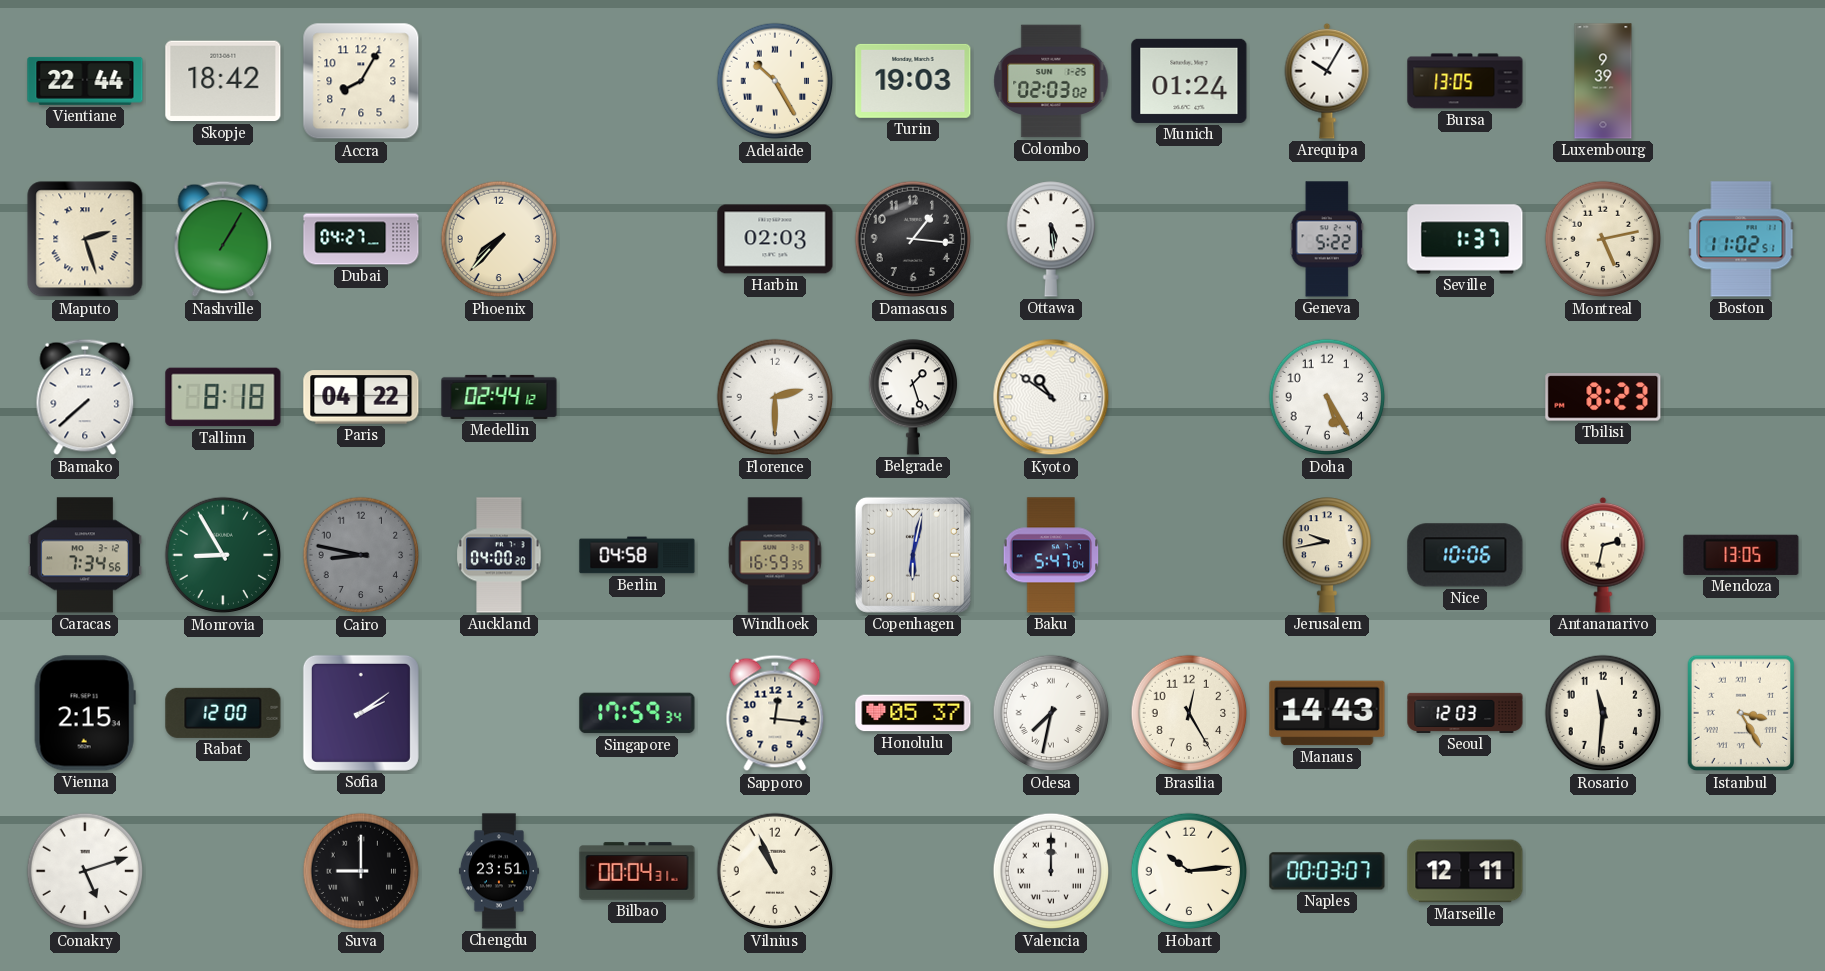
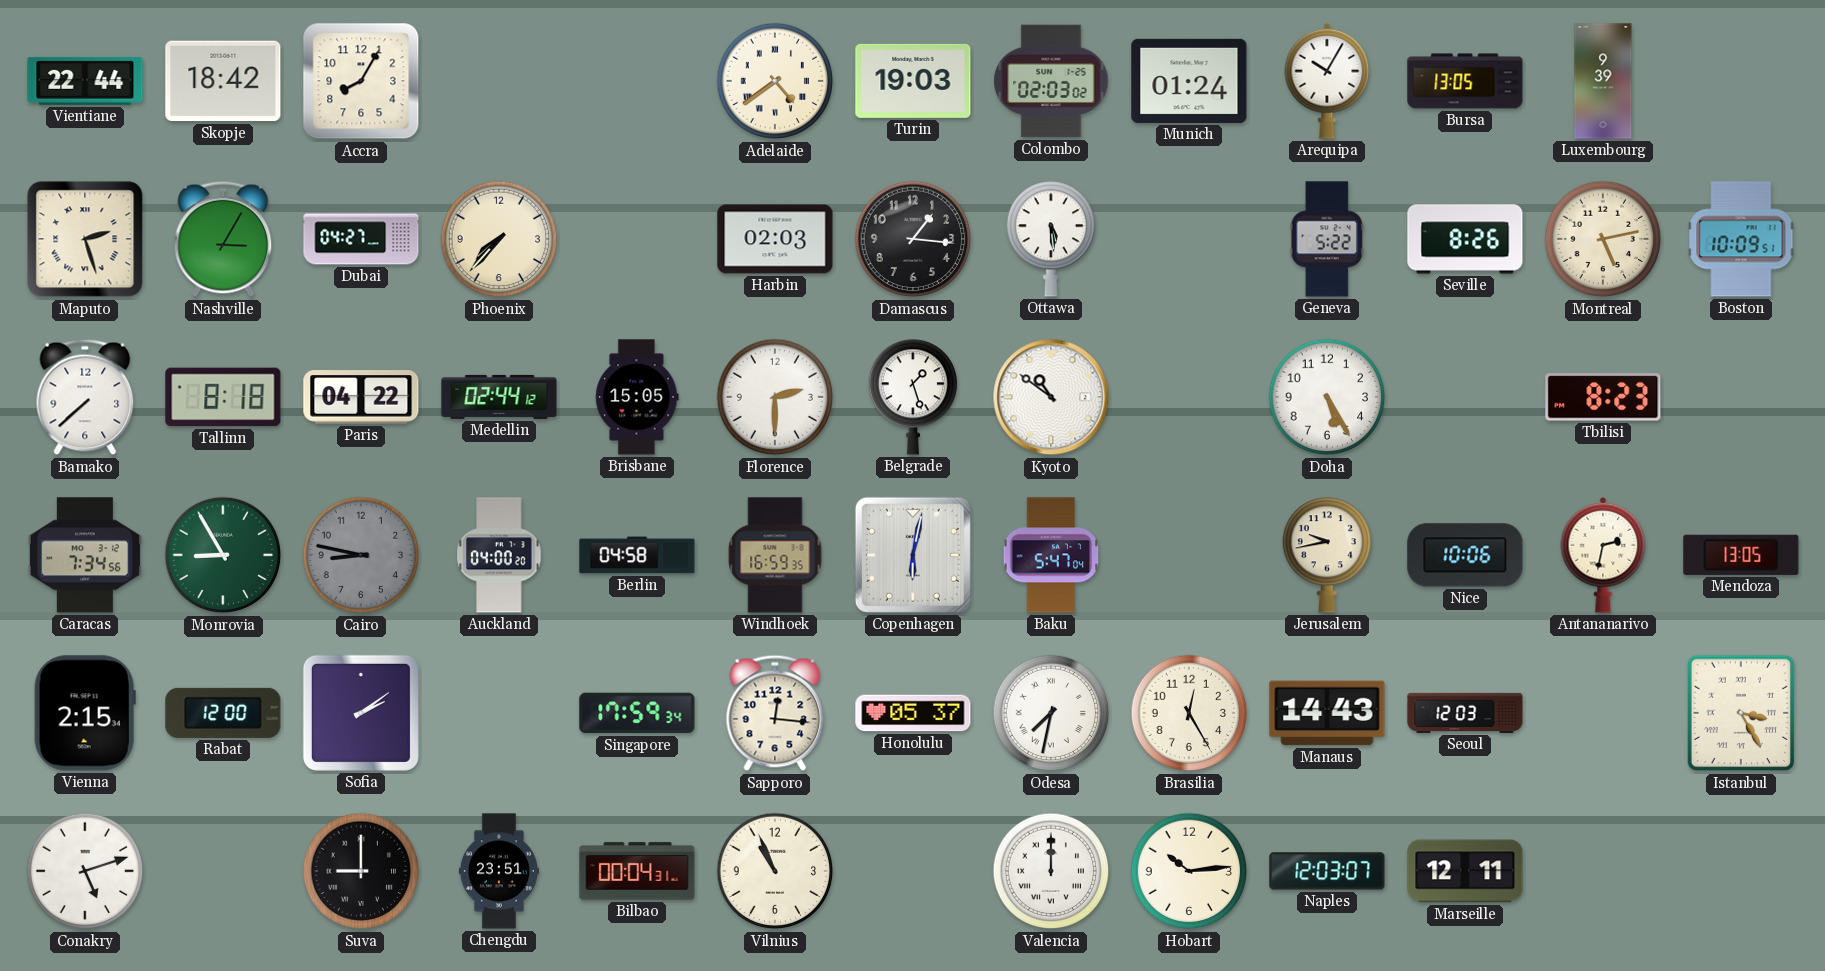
Adelaide: 10:25 -> 4:39
Nashville: 1:05 -> 3:05
Seville: 1:37 -> 8:26
Boston: 11:02 -> 10:09
Brisbane: none -> 15:05
Rosario: 11:31 -> none
Naples: 00:03 -> 12:03
